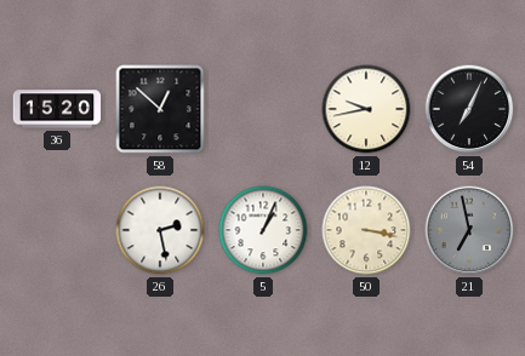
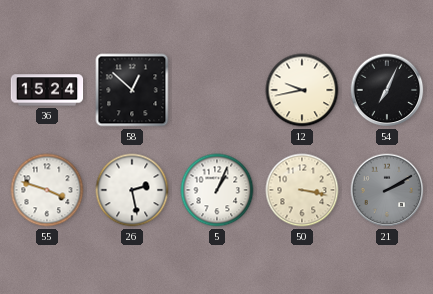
36: 15:20 -> 15:24
55: none -> 3:48
21: 6:58 -> 2:10
